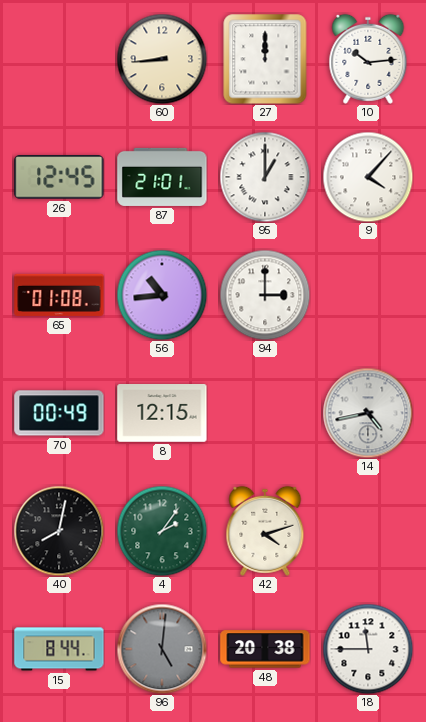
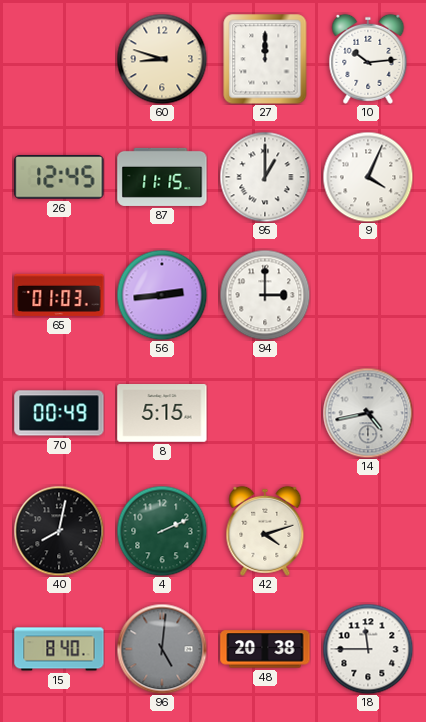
60: 8:44 -> 8:48
87: 21:01 -> 11:15
9: 4:07 -> 4:04
65: 01:08 -> 01:03
56: 10:44 -> 2:44
8: 12:15 -> 5:15
4: 2:06 -> 2:11
15: 8:44 -> 8:40
